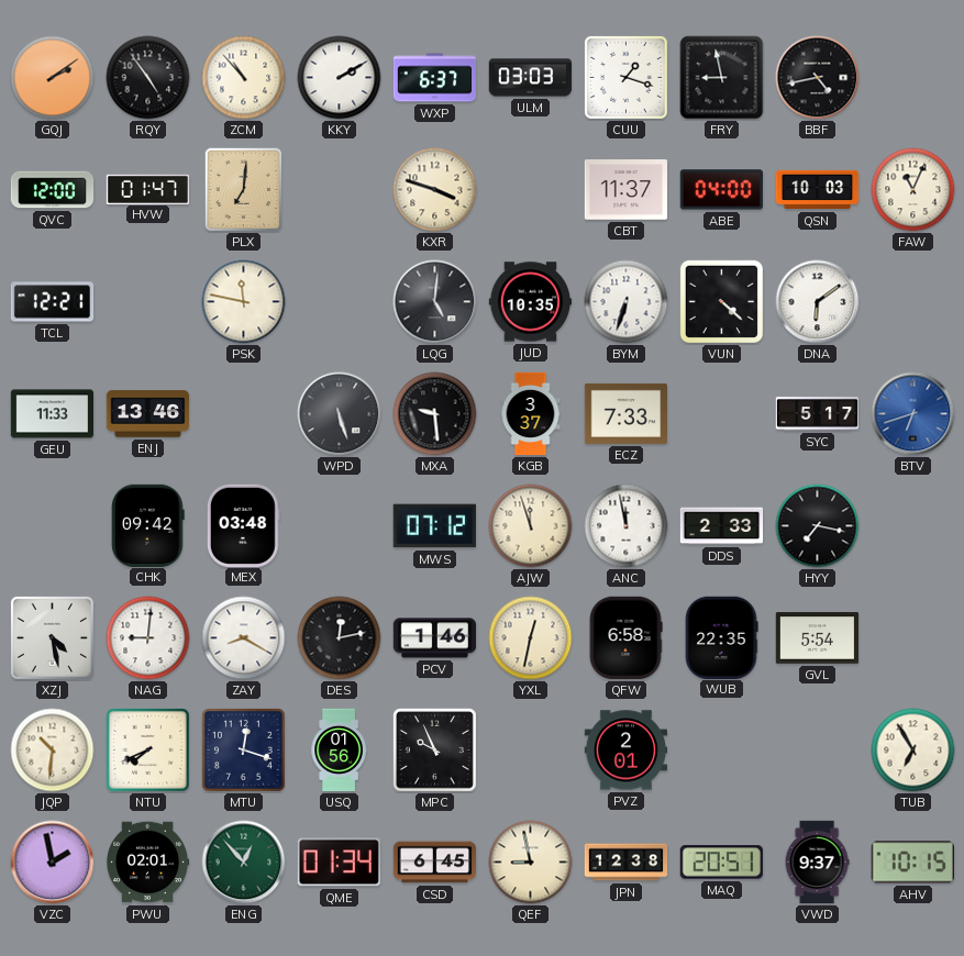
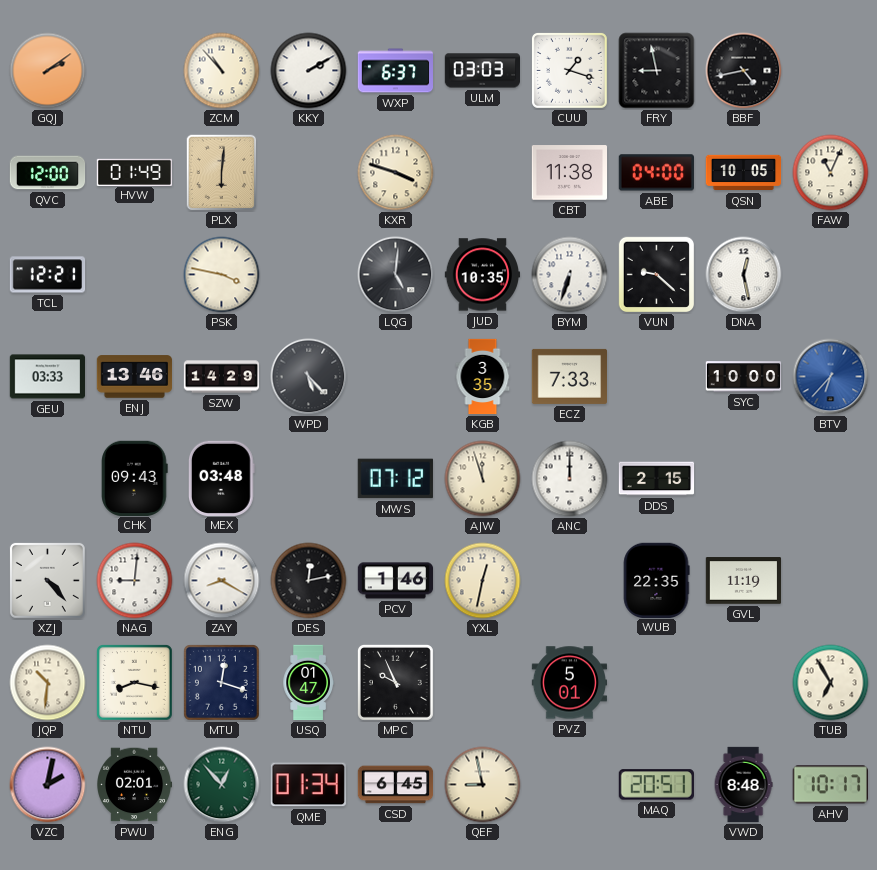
RQY: 4:54 -> none
HVW: 01:47 -> 01:49
PLX: 7:01 -> 6:01
CBT: 11:37 -> 11:38
QSN: 10:03 -> 10:05
PSK: 11:47 -> 3:47
VUN: 4:22 -> 9:22
DNA: 6:09 -> 12:28
GEU: 11:33 -> 03:33
SZW: none -> 14:29
WPD: 5:27 -> 5:23
MXA: 9:29 -> none
KGB: 3:37 -> 3:35
SYC: 5:17 -> 10:00
BTV: 6:42 -> 6:37
CHK: 09:42 -> 09:43
ANC: 11:58 -> 12:00
DDS: 2:33 -> 2:15
HYY: 7:17 -> none
XZJ: 4:28 -> 4:23
QFW: 6:58 -> none
GVL: 5:54 -> 11:19
NTU: 7:41 -> 8:17
USQ: 01:56 -> 01:47
PVZ: 2:01 -> 5:01
VZC: 1:58 -> 2:02
JPN: 12:38 -> none
VWD: 9:37 -> 8:48
AHV: 10:15 -> 10:17
